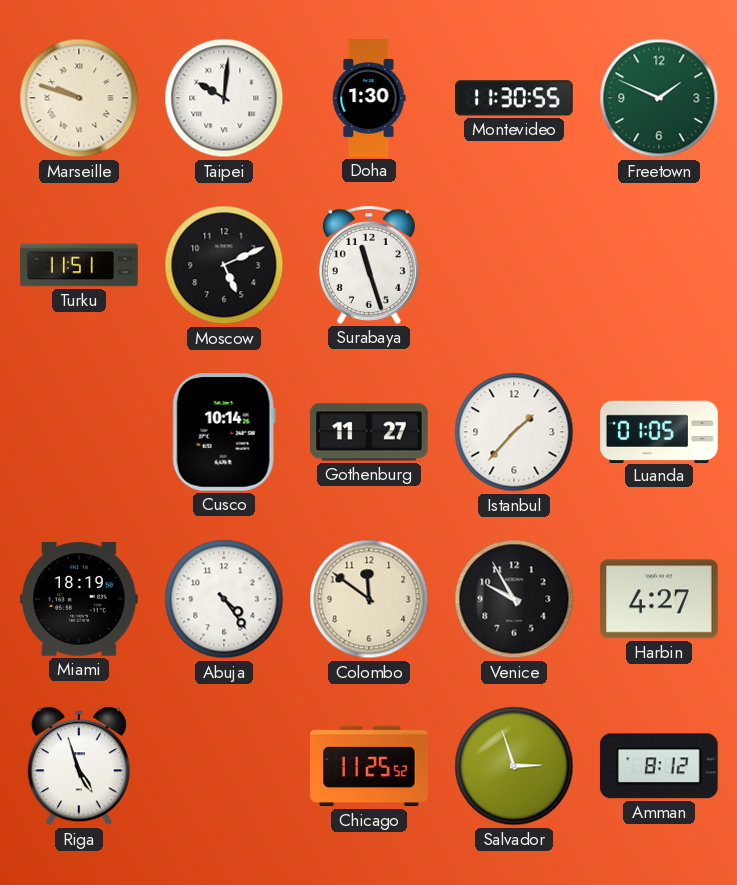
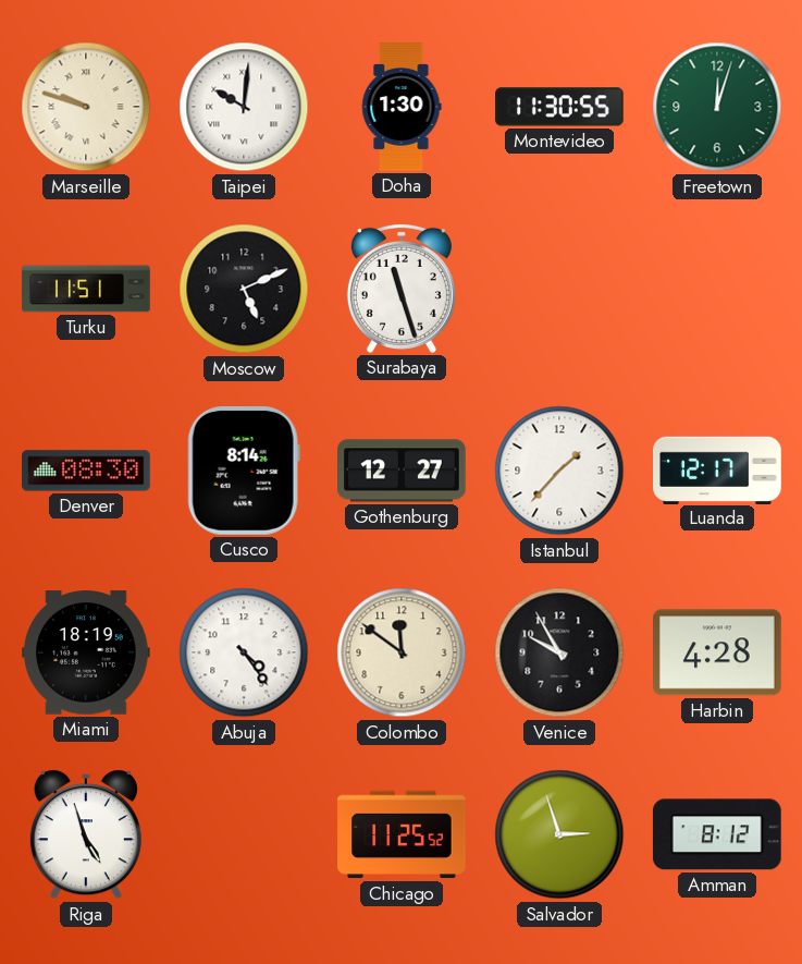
Freetown: 1:49 -> 12:03
Denver: none -> 08:30
Cusco: 10:14 -> 8:14
Gothenburg: 11:27 -> 12:27
Luanda: 01:05 -> 12:17
Harbin: 4:27 -> 4:28
